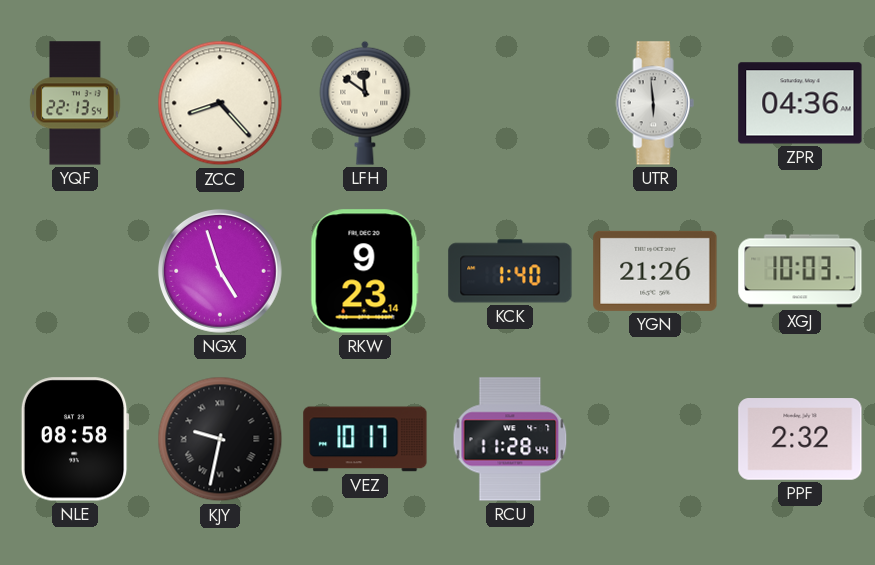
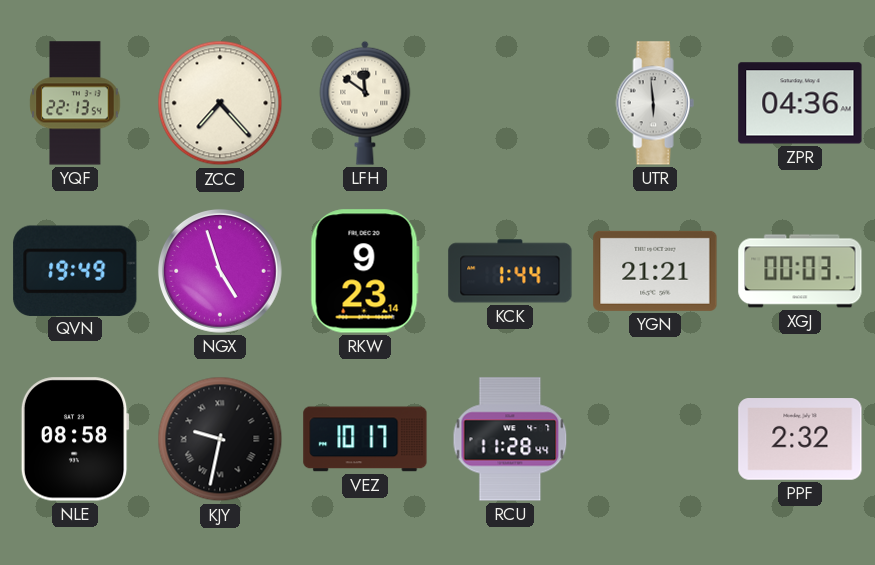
ZCC: 8:23 -> 7:23
QVN: none -> 19:49
KCK: 1:40 -> 1:44
YGN: 21:26 -> 21:21
XGJ: 10:03 -> 00:03
